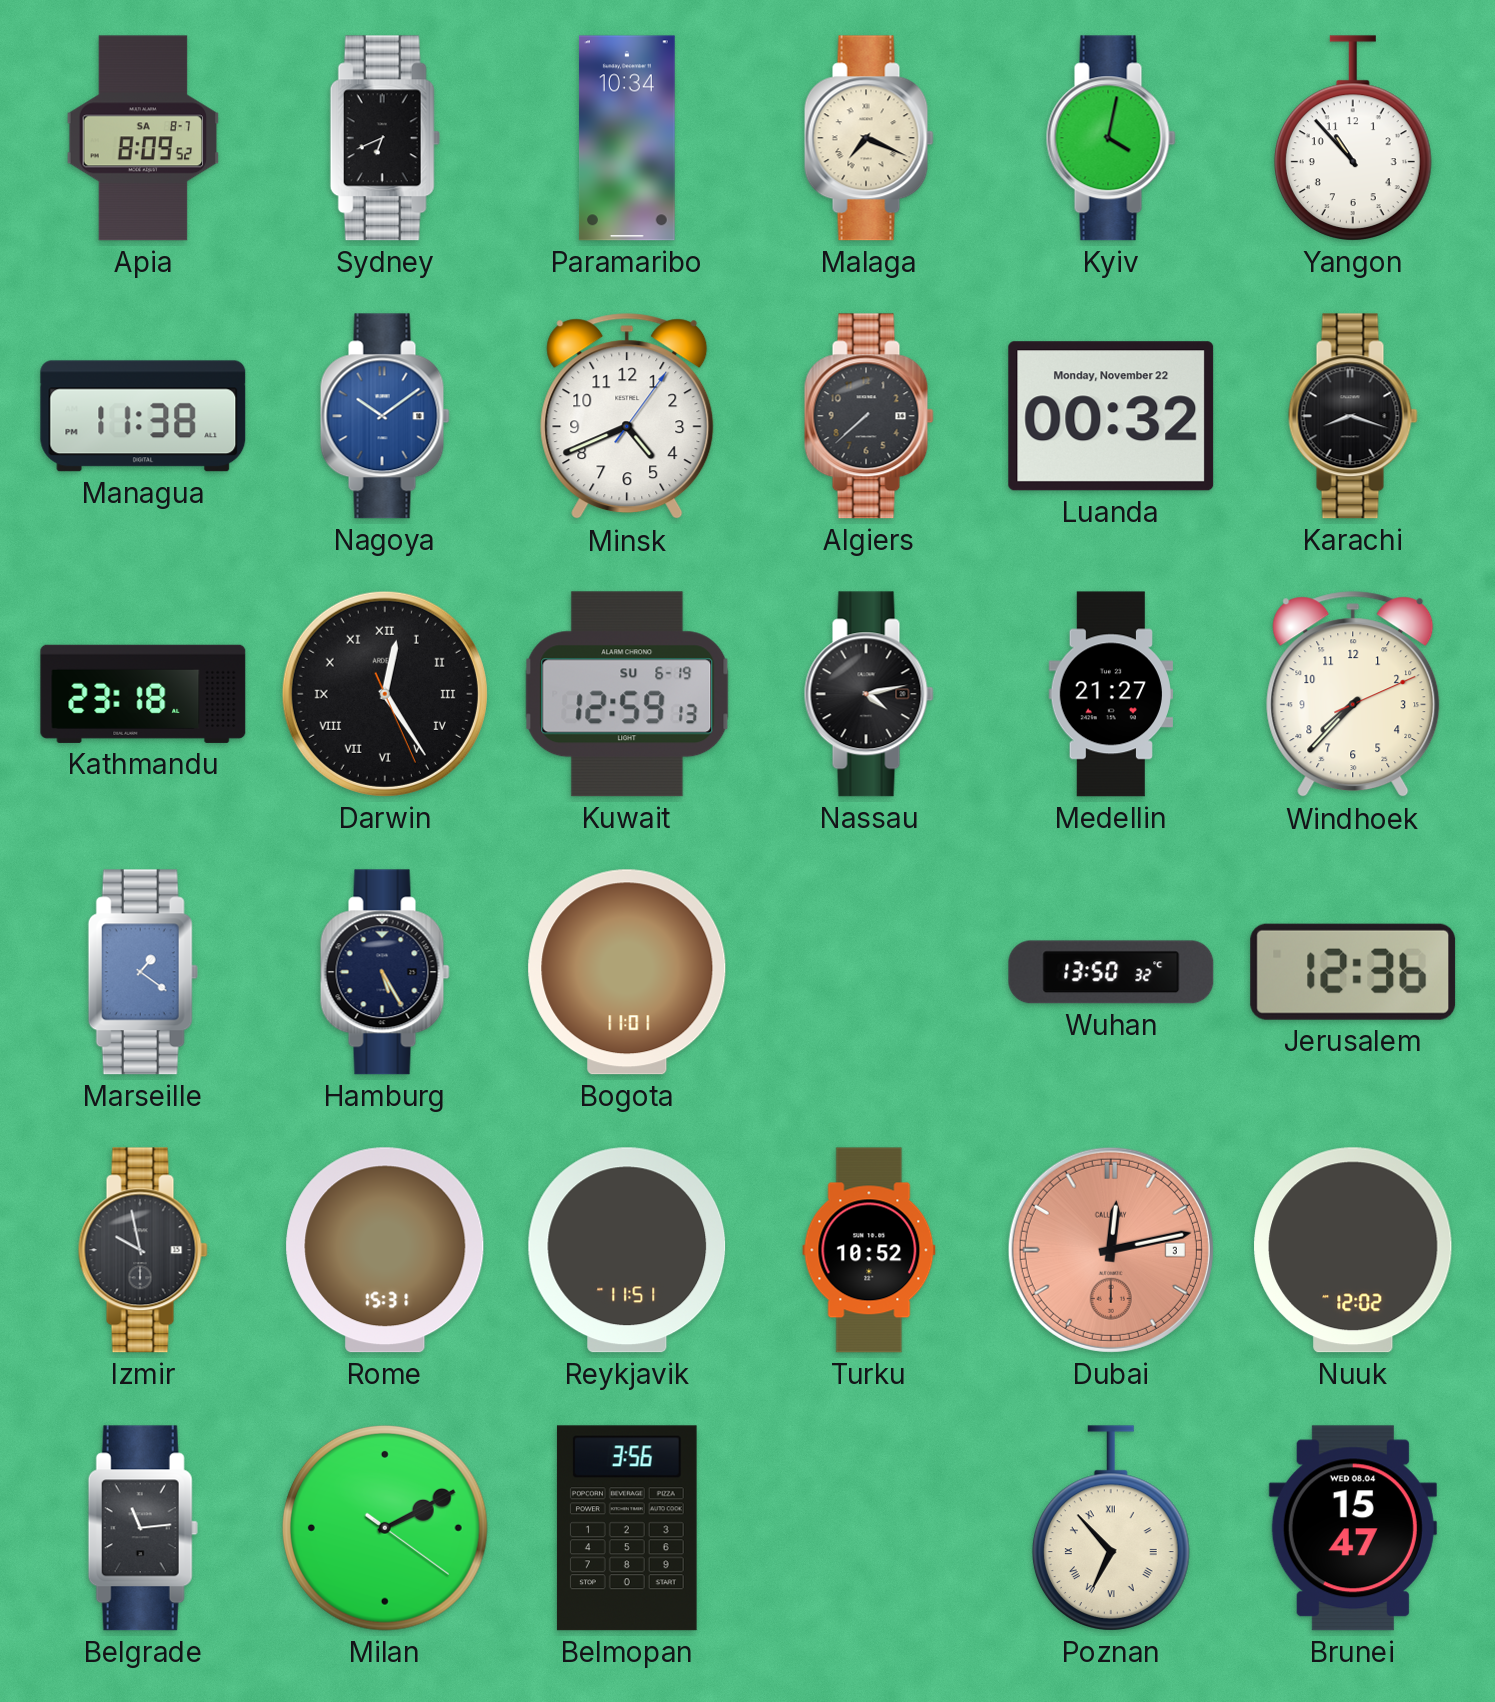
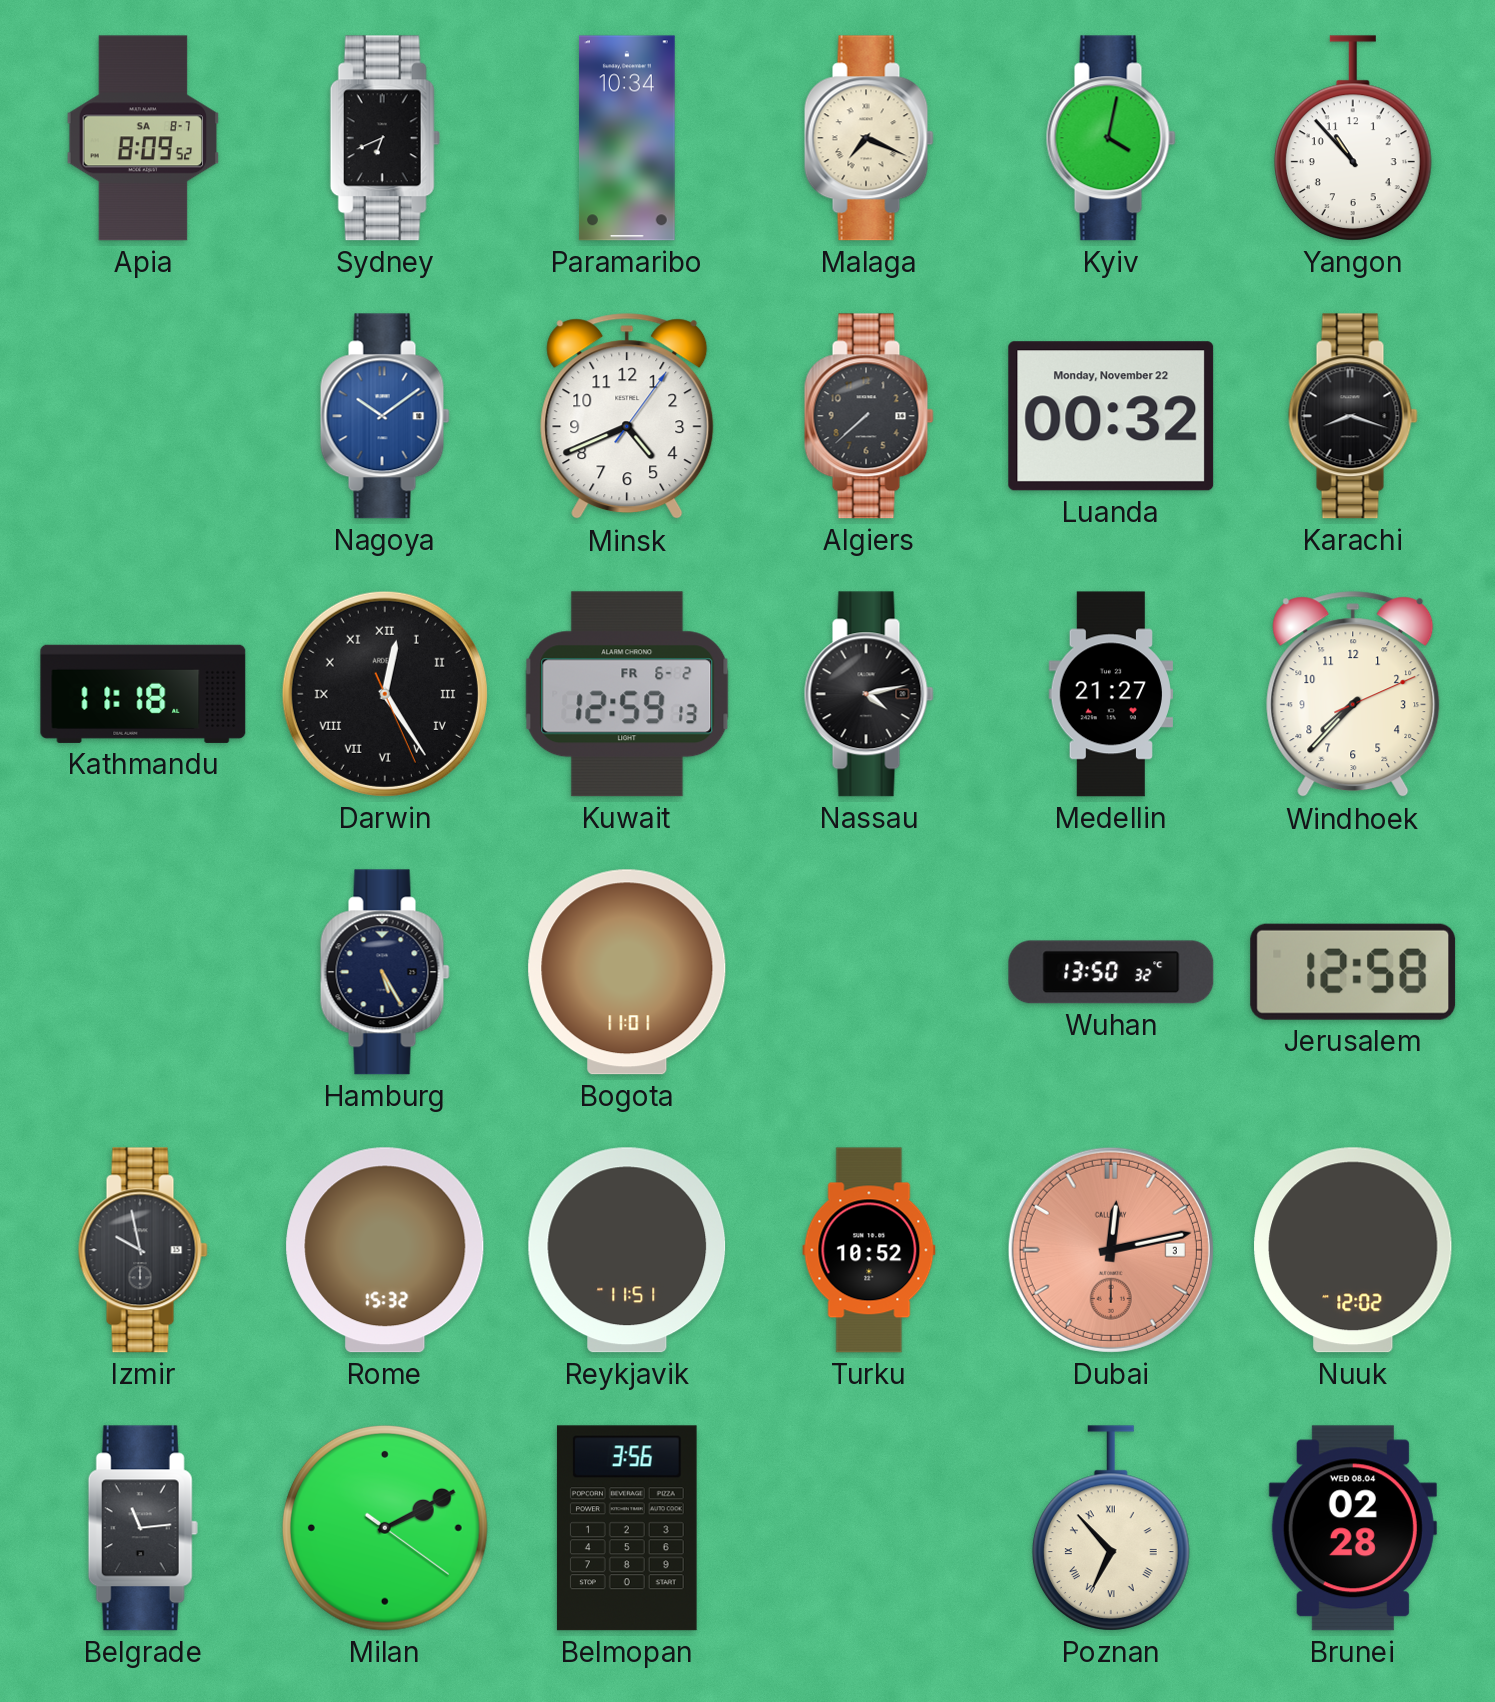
Managua: 11:38 -> none
Kathmandu: 23:18 -> 11:18
Kuwait date: SU 6-19 -> FR 6-2
Marseille: 1:21 -> none
Jerusalem: 12:36 -> 12:58
Rome: 15:31 -> 15:32
Brunei: 15:47 -> 02:28
